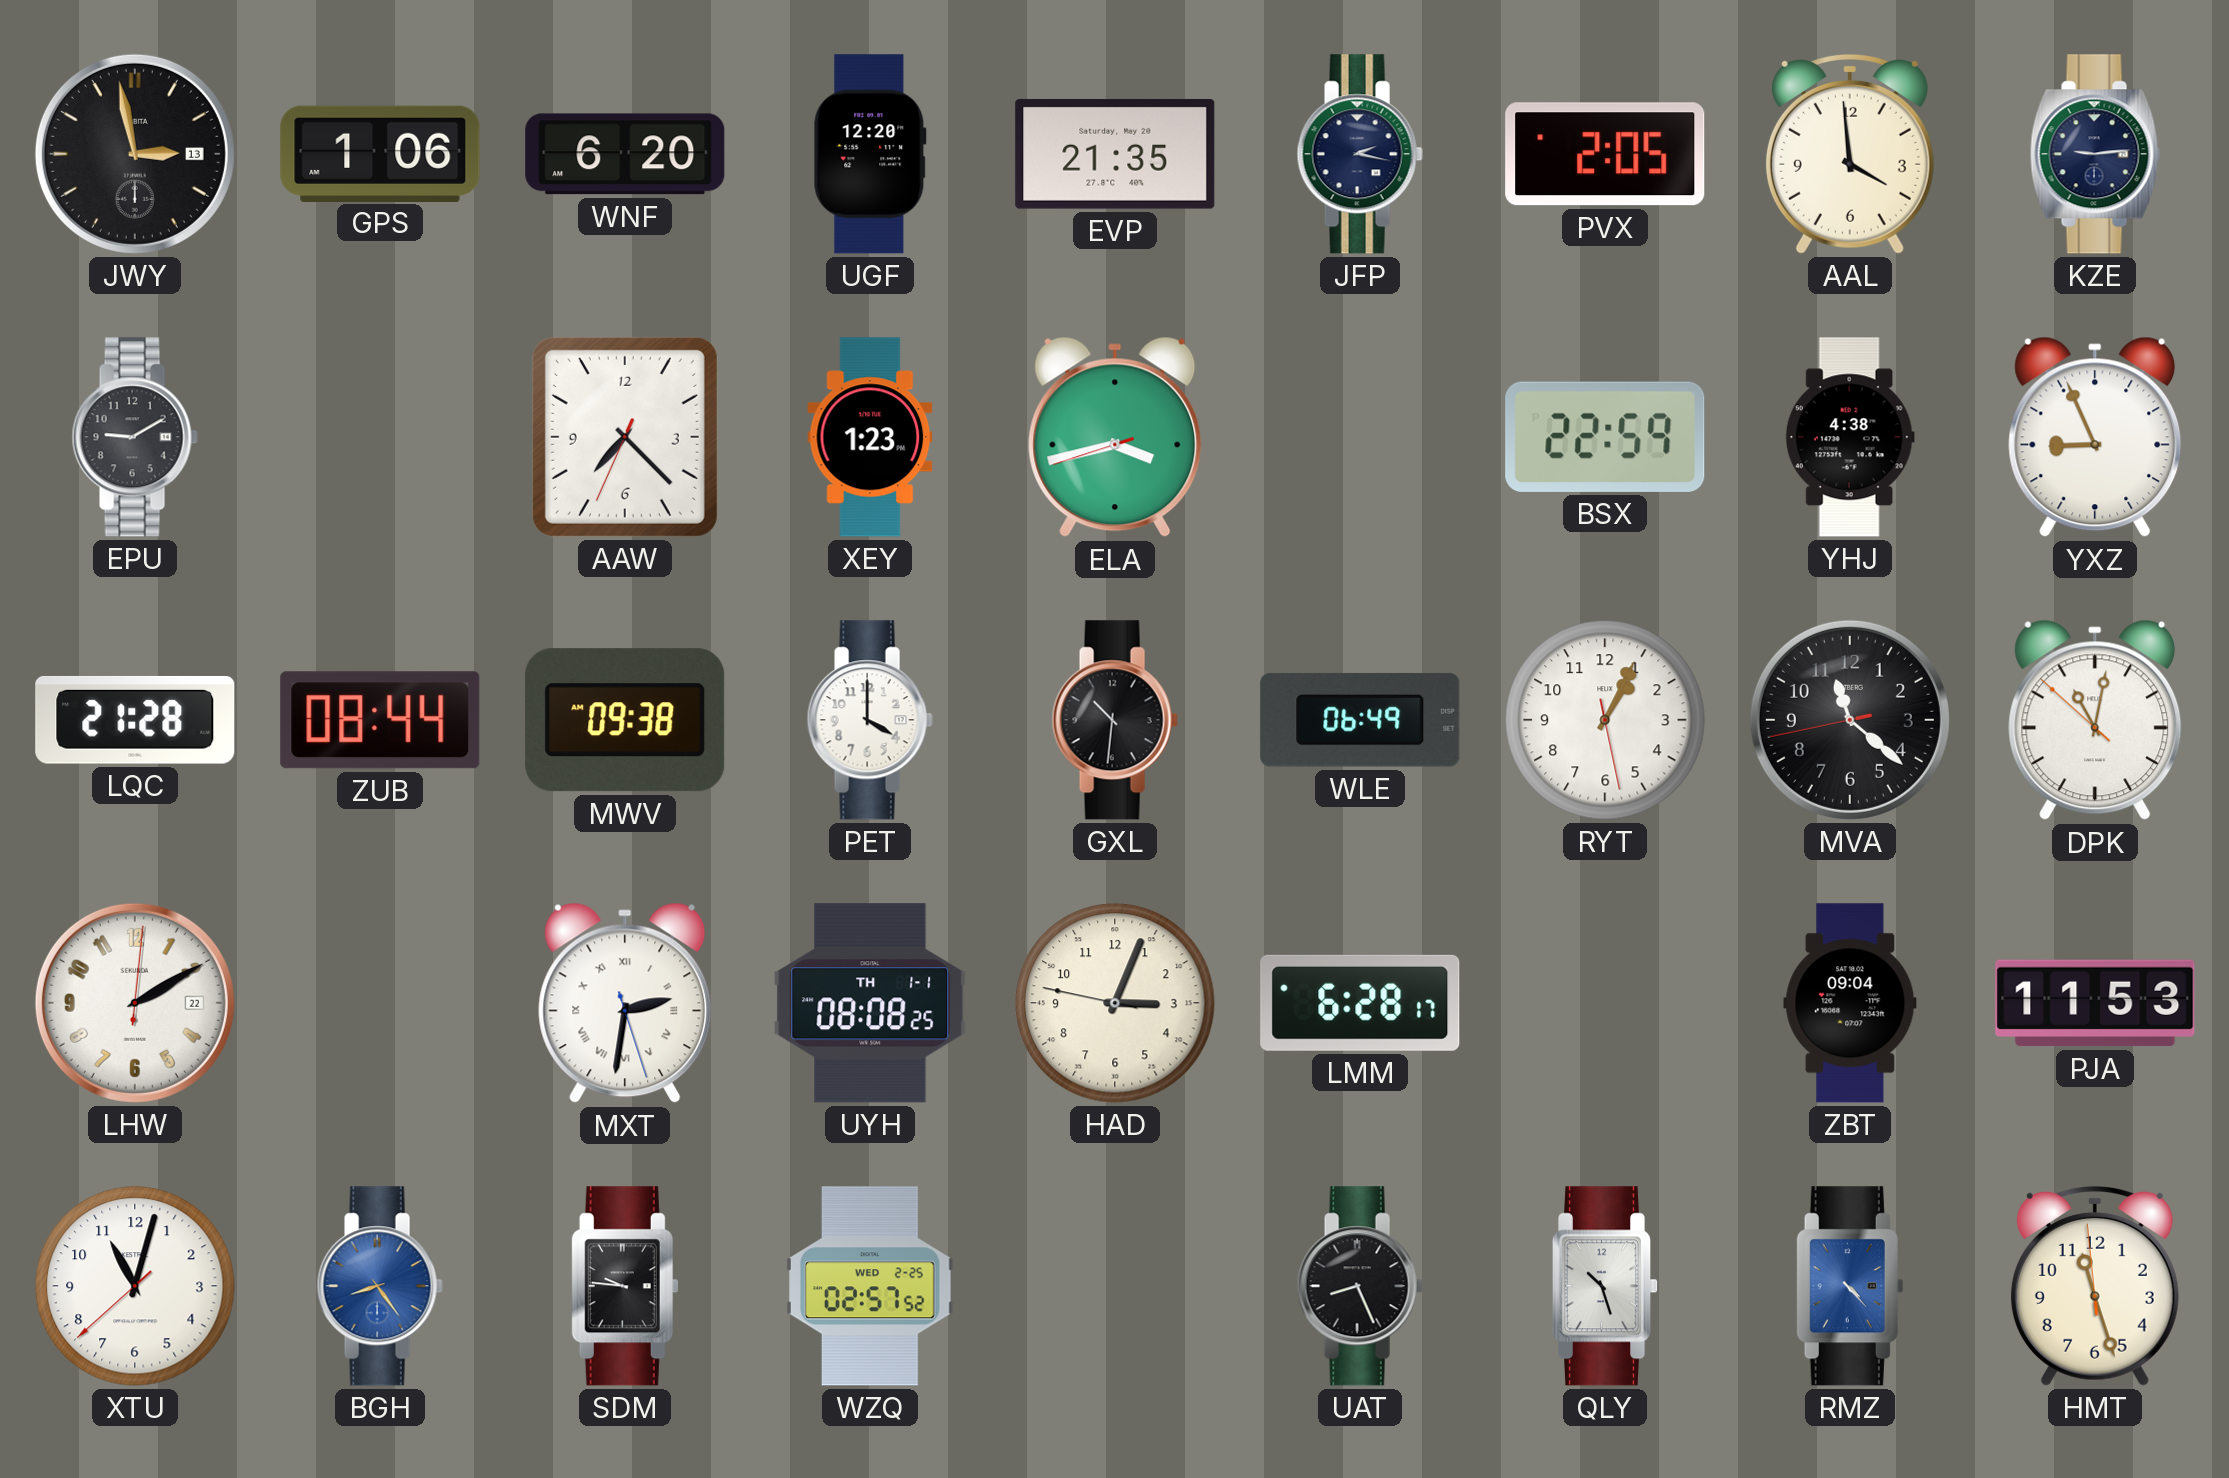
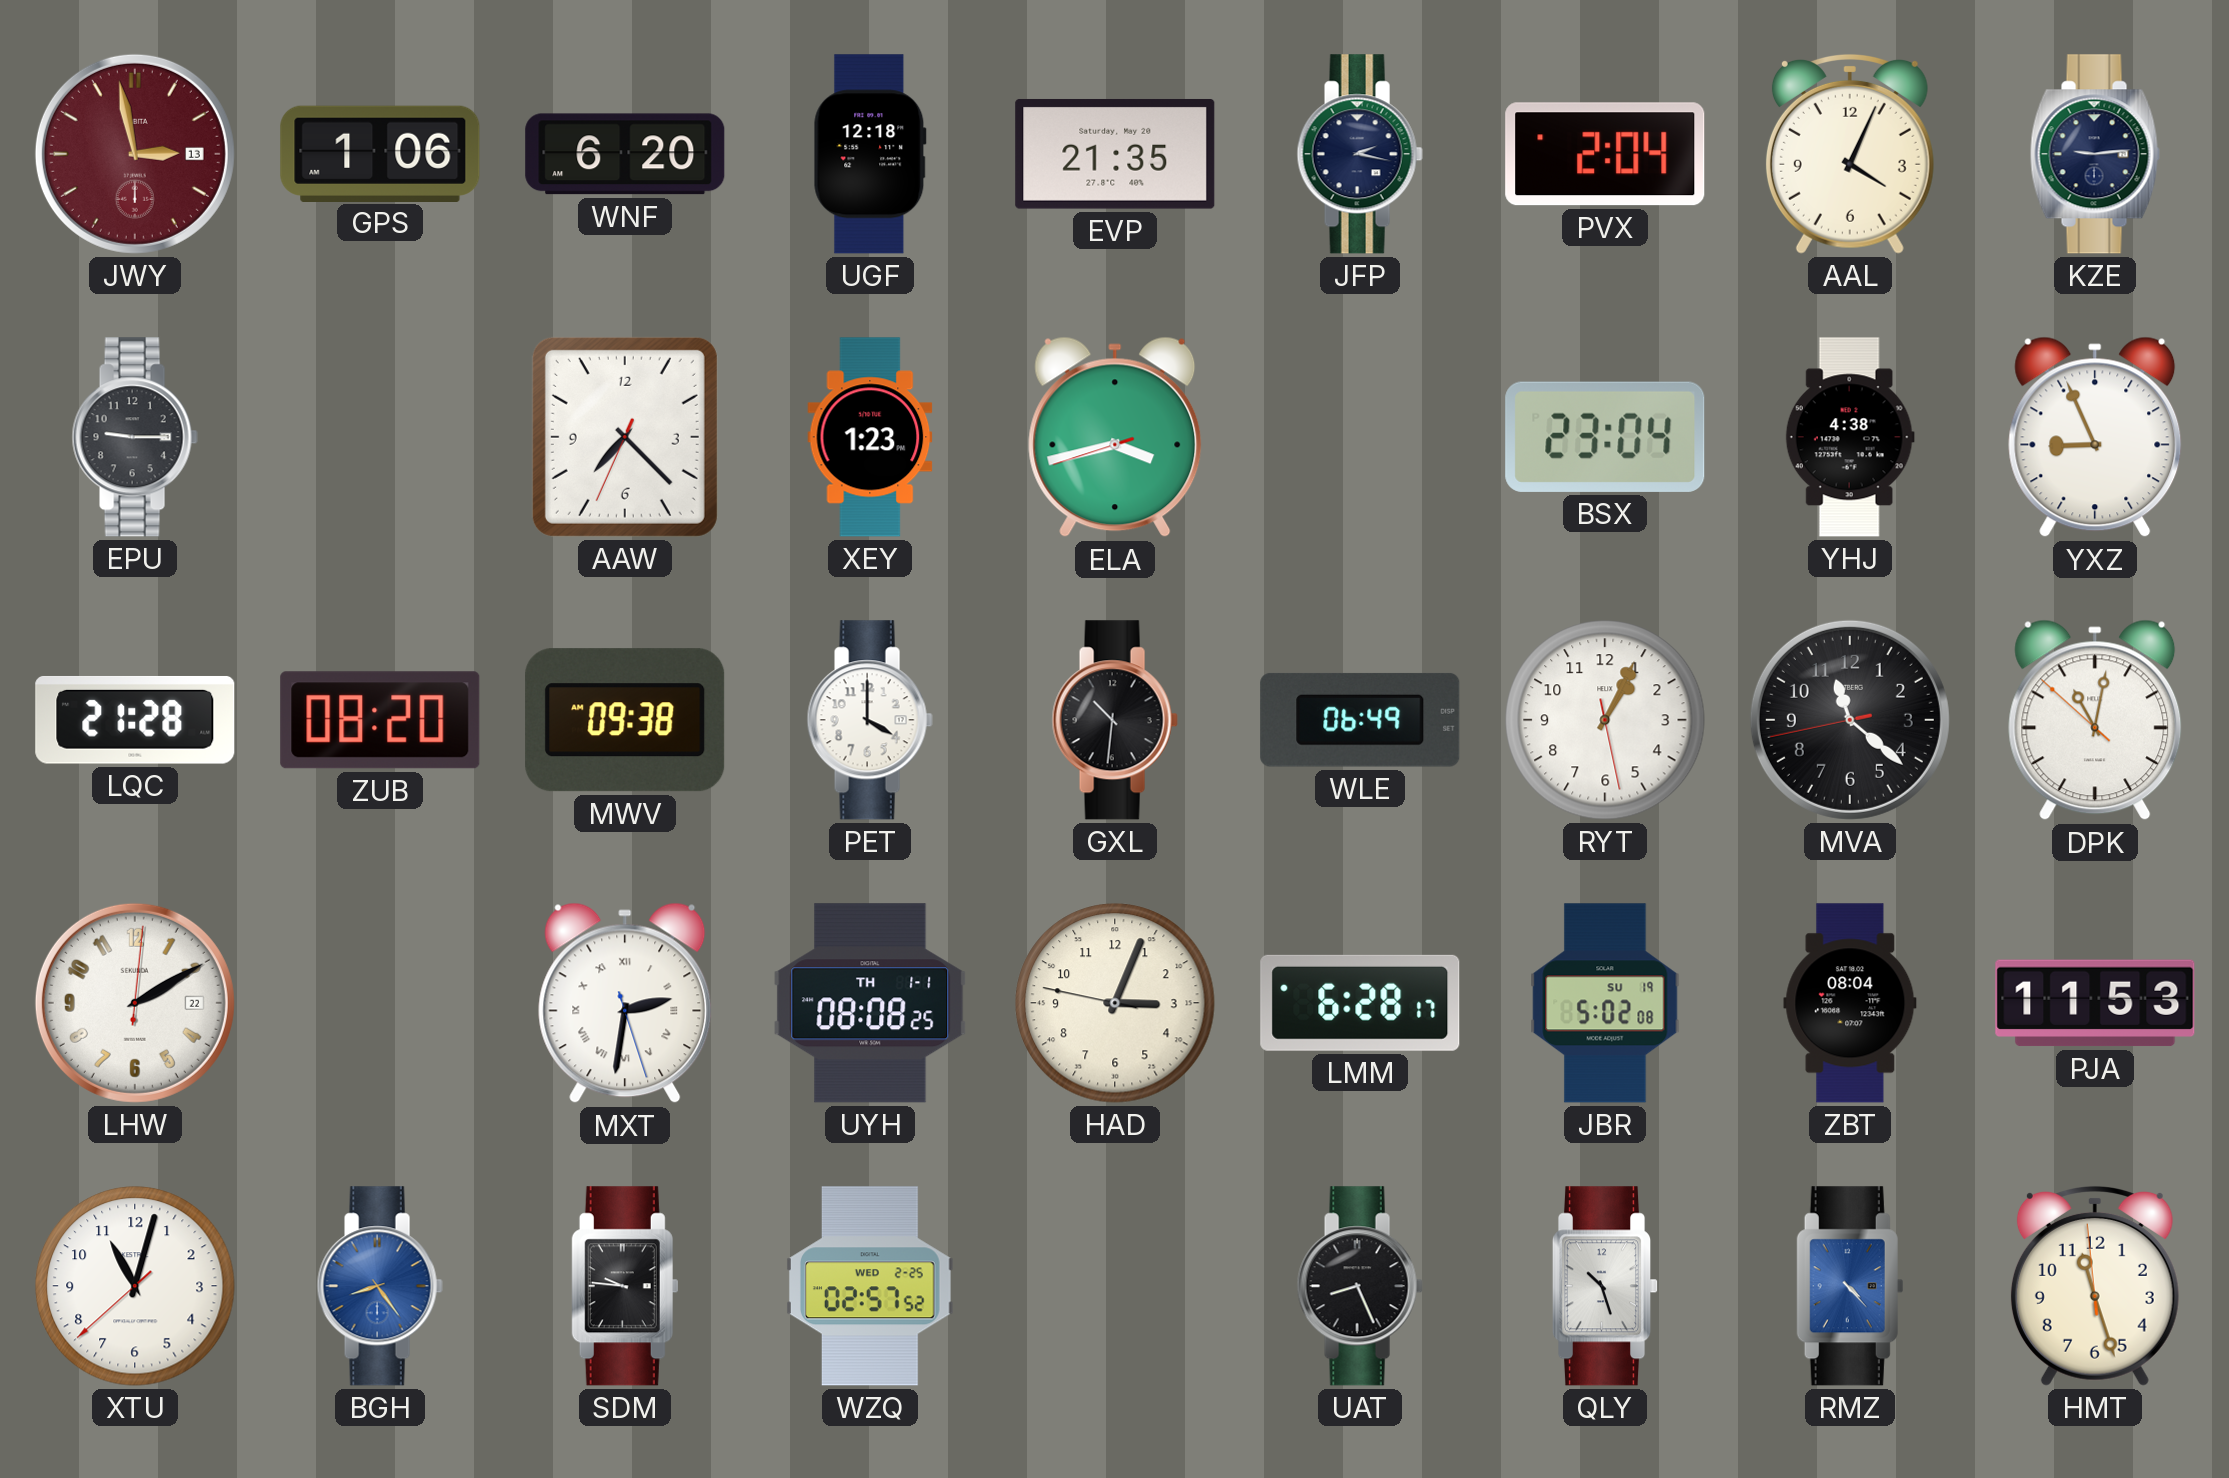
JWY dial: black -> burgundy
UGF: 12:20 -> 12:18
PVX: 2:05 -> 2:04
AAL: 3:59 -> 4:04
EPU: 9:10 -> 9:15
BSX: 22:59 -> 23:04
ZUB: 08:44 -> 08:20
JBR: none -> 5:02
ZBT: 09:04 -> 08:04
